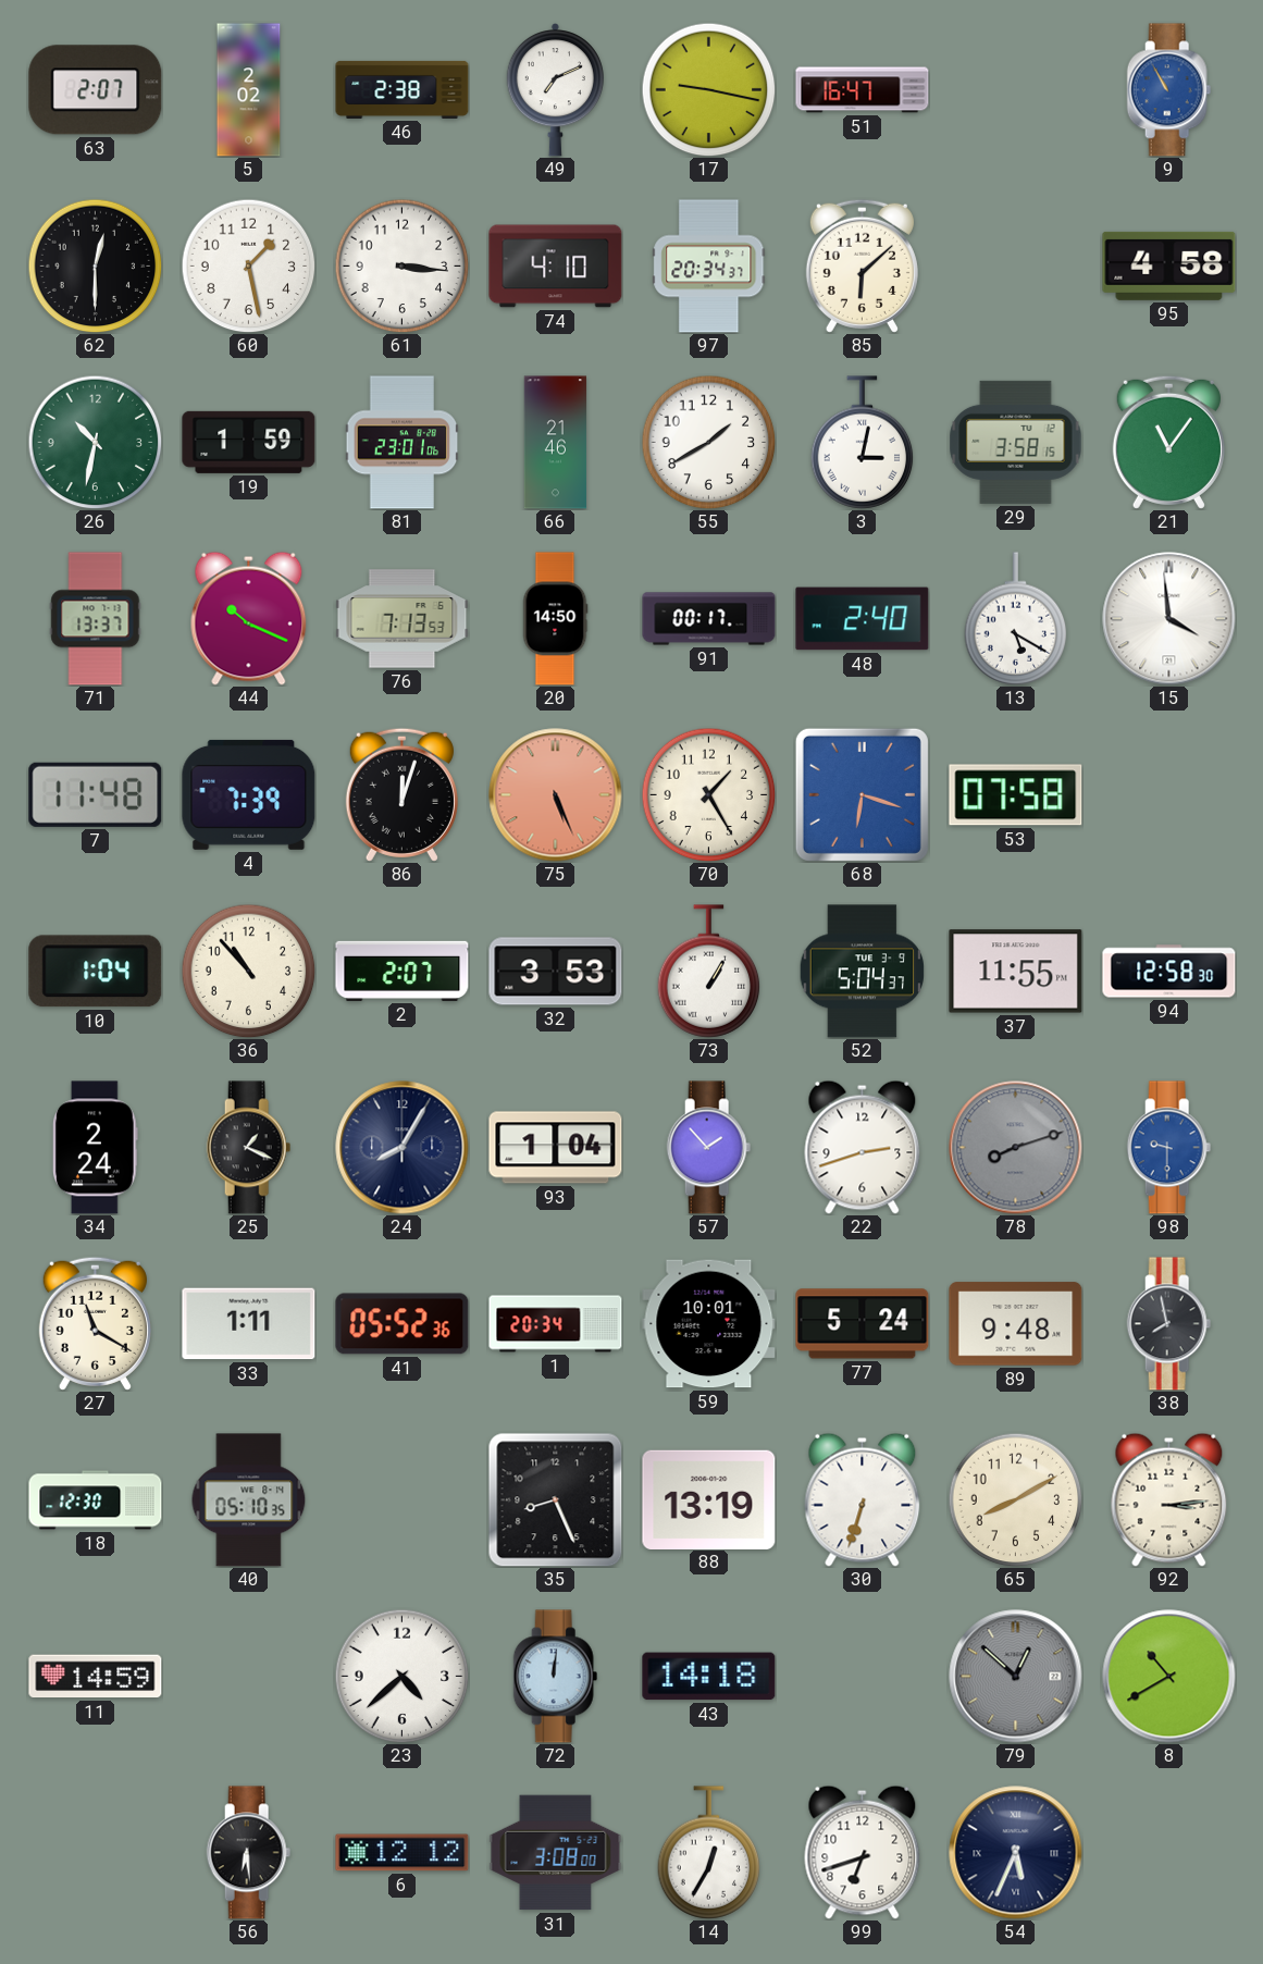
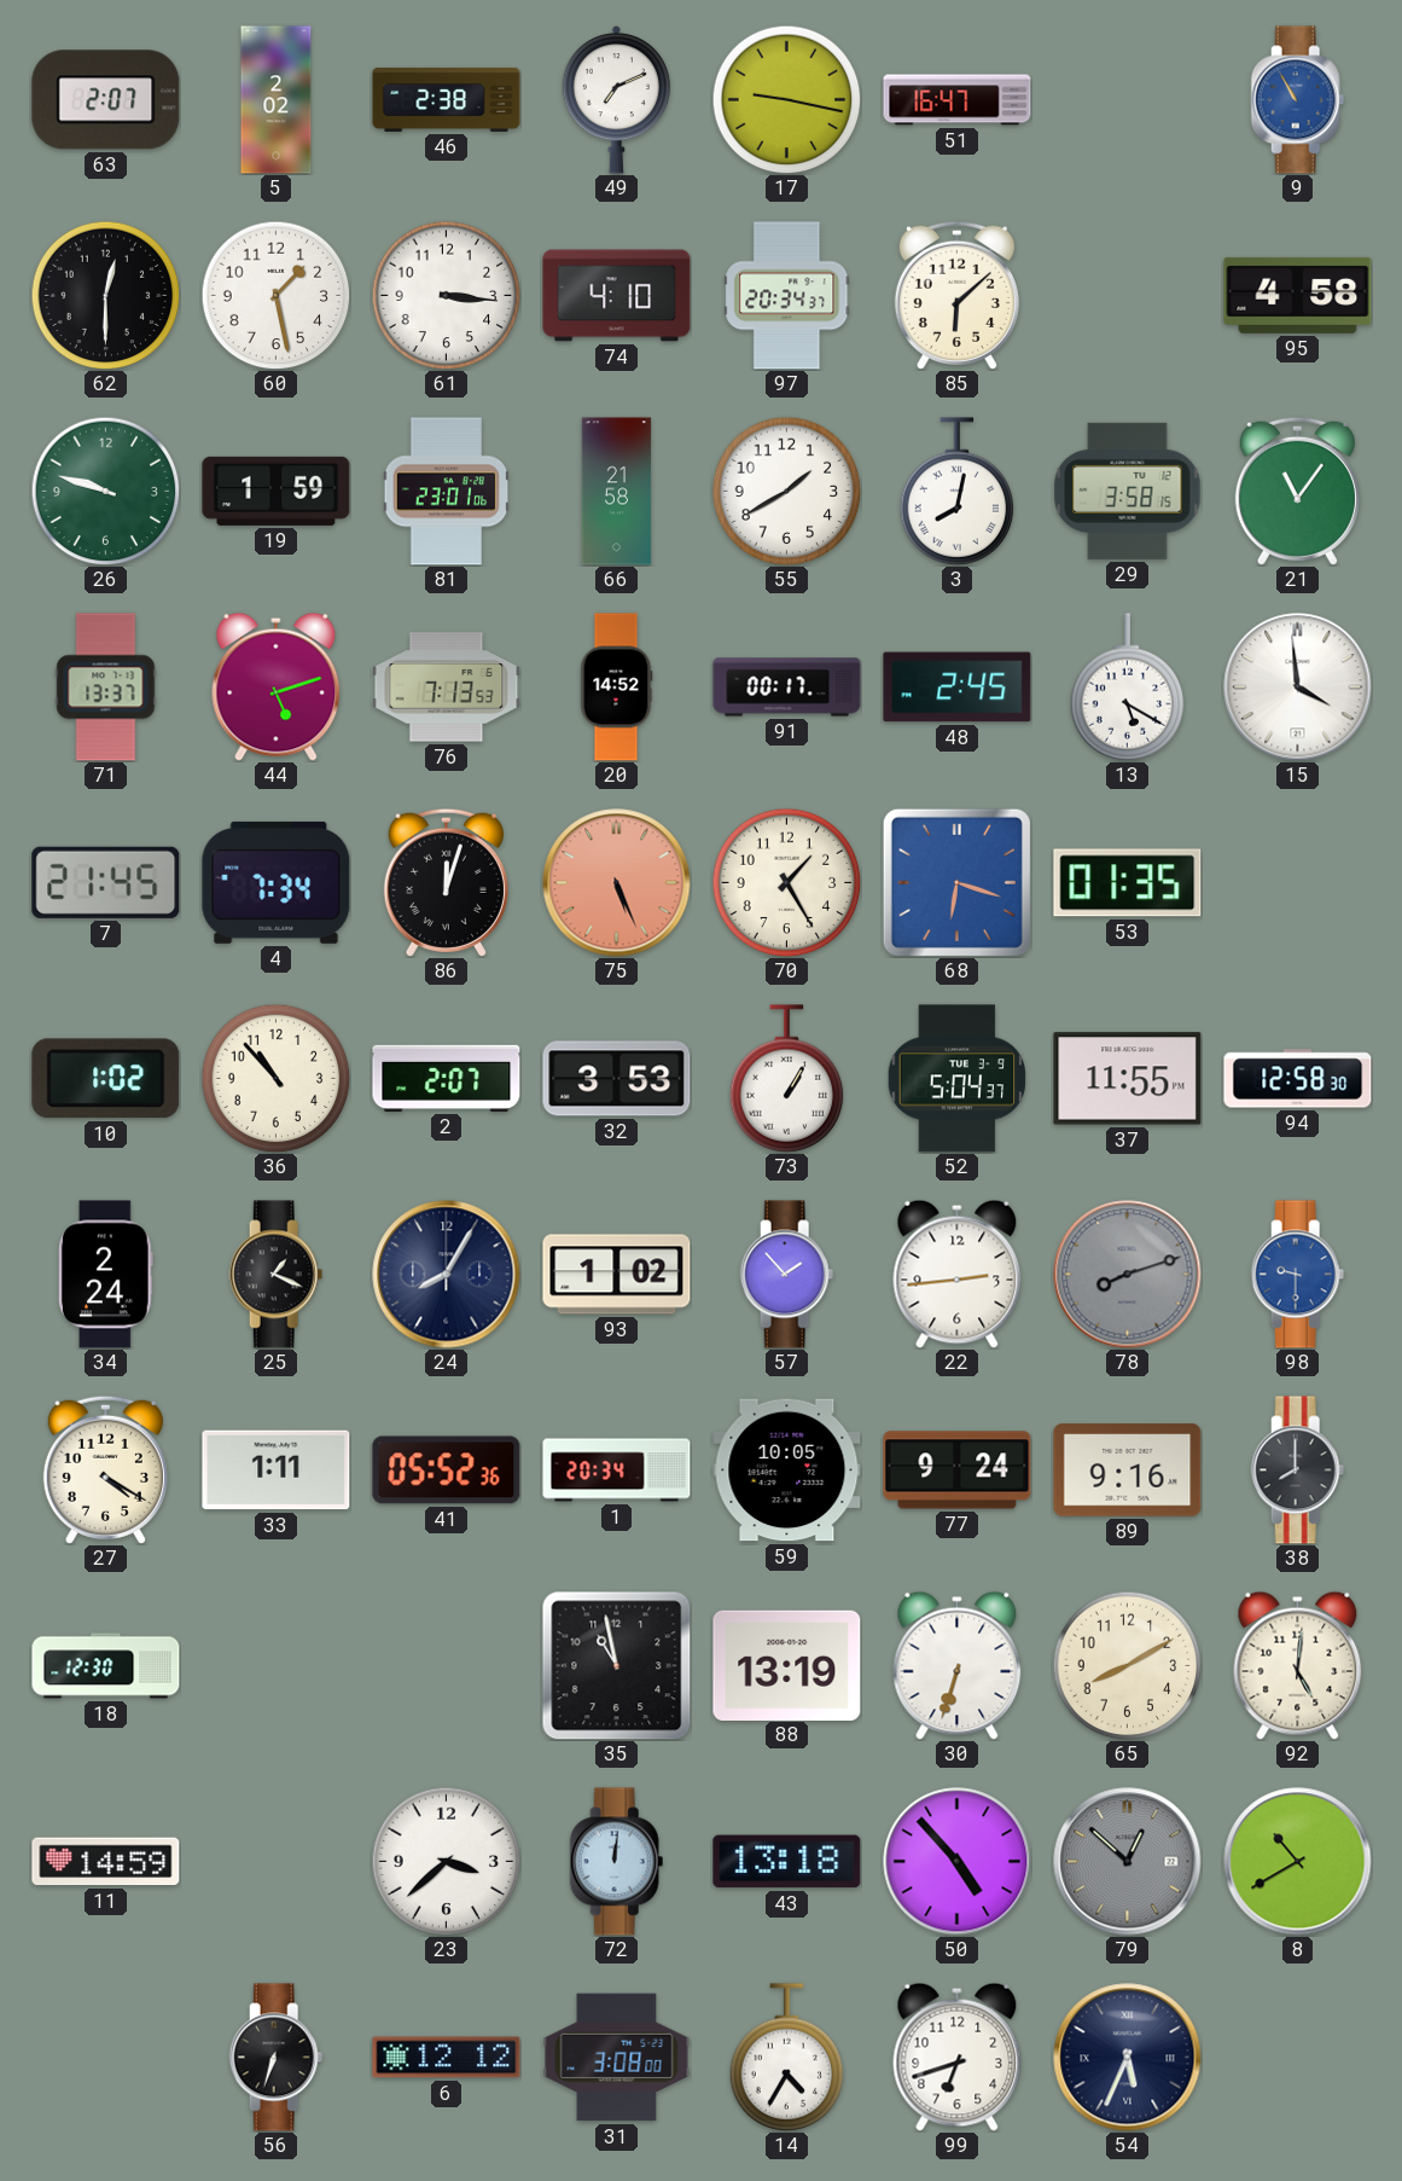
26: 10:32 -> 9:48
66: 21:46 -> 21:58
3: 3:02 -> 8:02
44: 10:19 -> 5:12
20: 14:50 -> 14:52
48: 2:40 -> 2:45
7: 11:48 -> 21:45
4: 7:39 -> 7:34
53: 07:58 -> 01:35
10: 1:04 -> 1:02
93: 1:04 -> 1:02
22: 2:42 -> 2:44
27: 11:20 -> 4:20
59: 10:01 -> 10:05
77: 5:24 -> 9:24
89: 9:48 -> 9:16
38: 7:58 -> 8:00
40: 05:10 -> none
35: 8:26 -> 10:58
92: 3:14 -> 5:01
23: 4:38 -> 3:38
43: 14:18 -> 13:18
50: none -> 4:53
56: 6:29 -> 6:33
14: 12:35 -> 4:35
